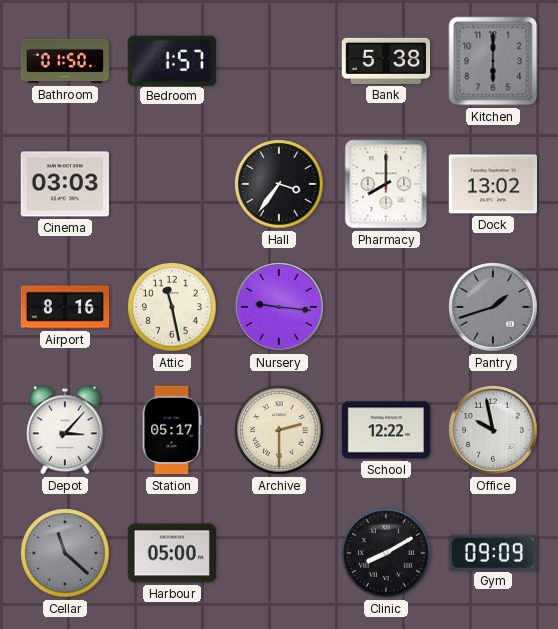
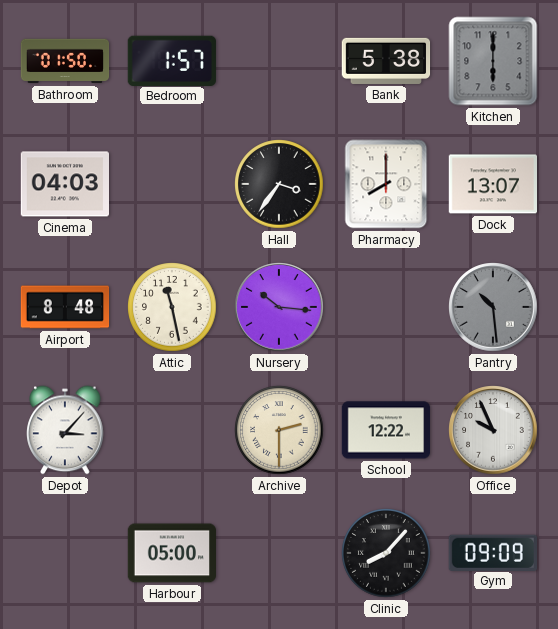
Cinema: 03:03 -> 04:03
Dock: 13:02 -> 13:07
Airport: 8:16 -> 8:48
Nursery: 9:16 -> 10:16
Pantry: 1:42 -> 10:29
Station: 05:17 -> none
Office: 9:58 -> 9:56
Cellar: 11:22 -> none
Clinic: 8:10 -> 8:07
